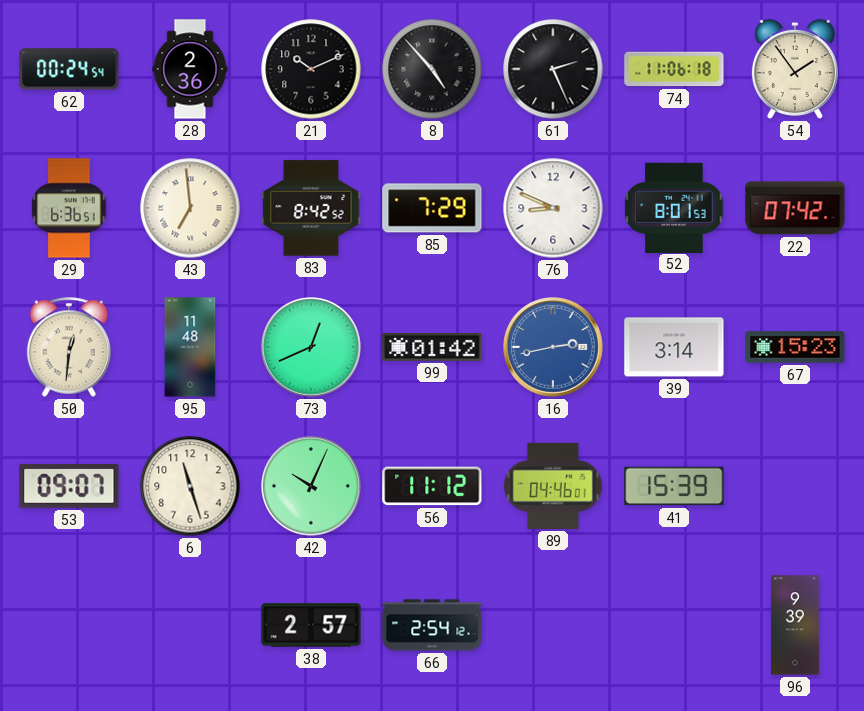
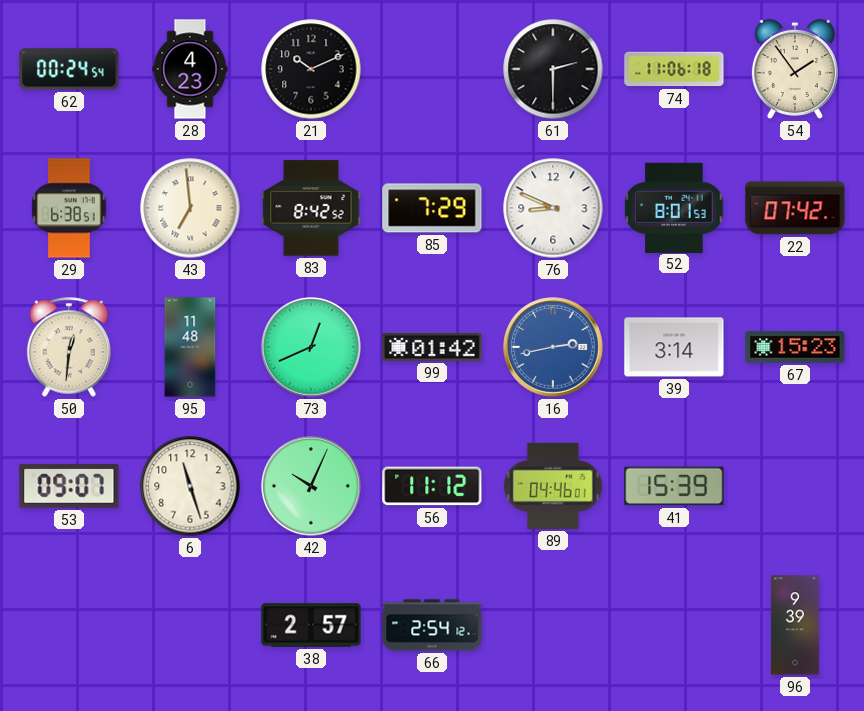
28: 2:36 -> 4:23
8: 4:53 -> none
61: 2:26 -> 2:30
29: 6:36 -> 6:38
